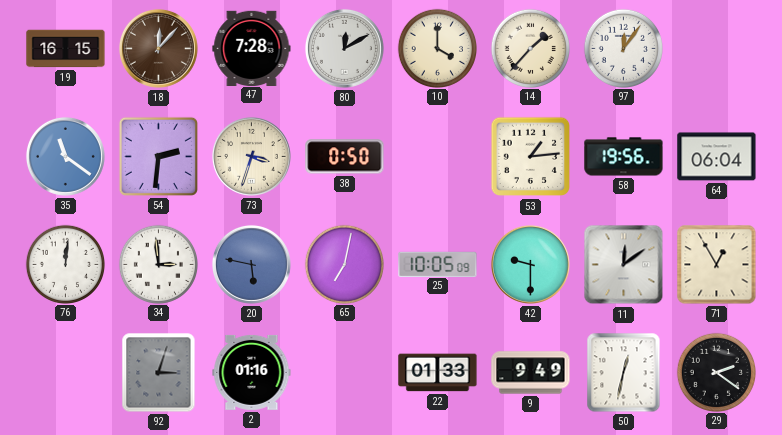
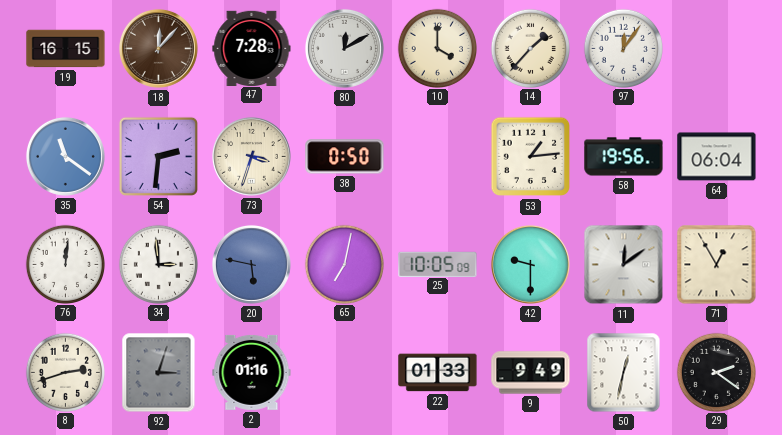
8: none -> 2:42
